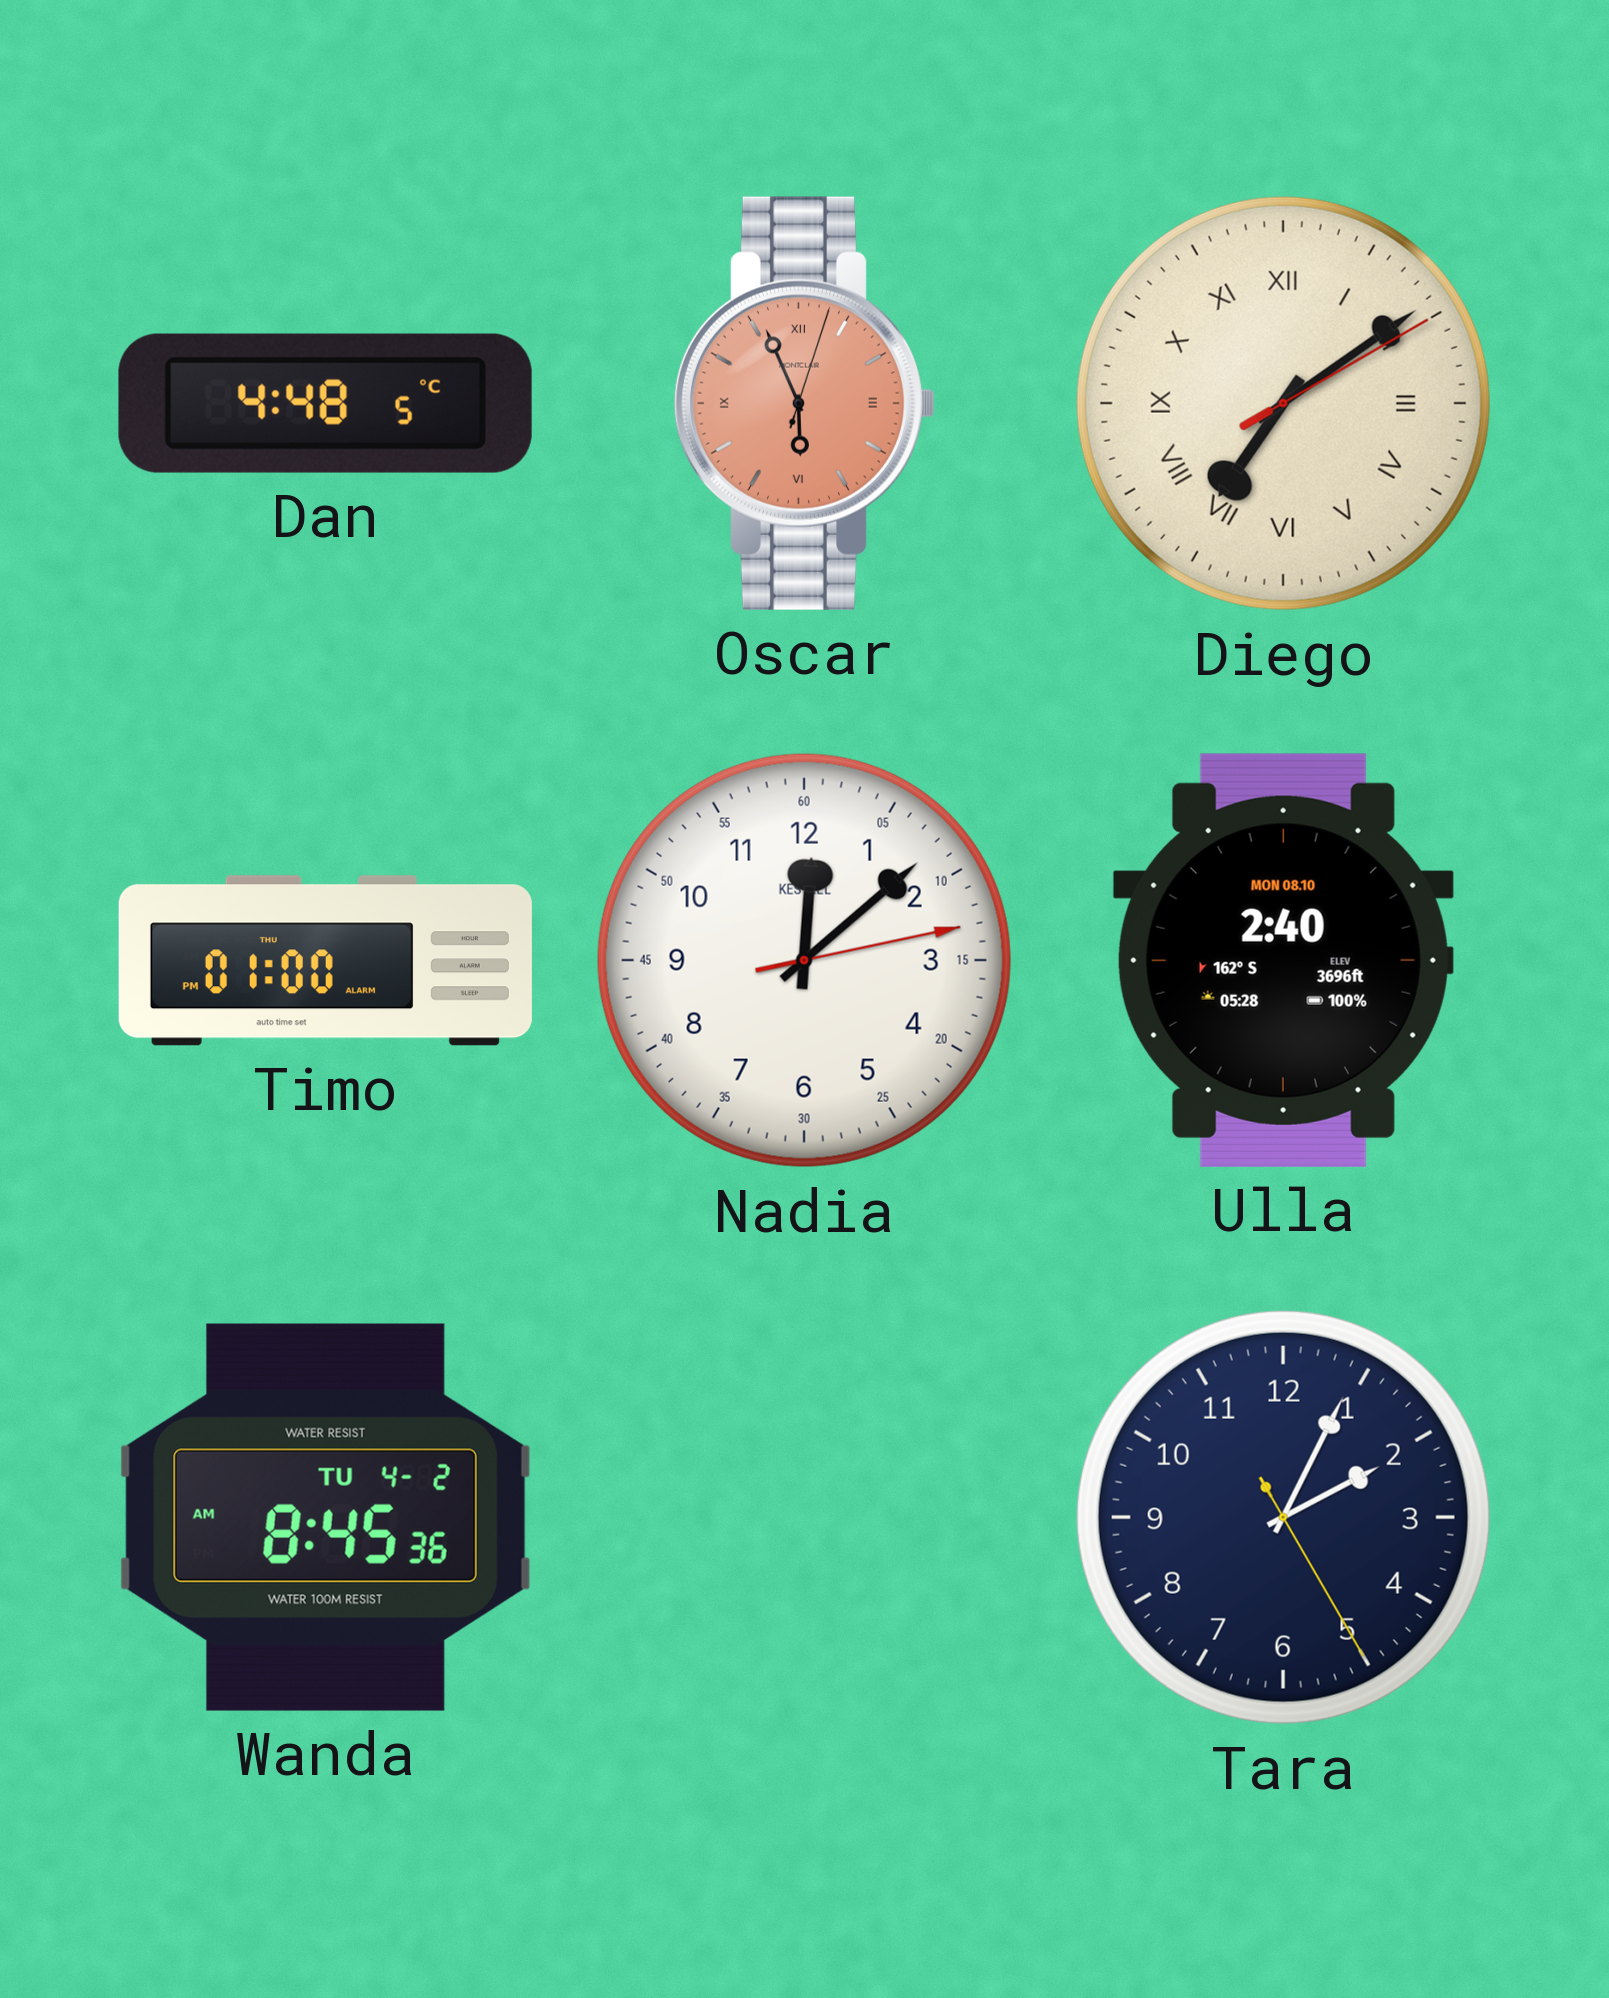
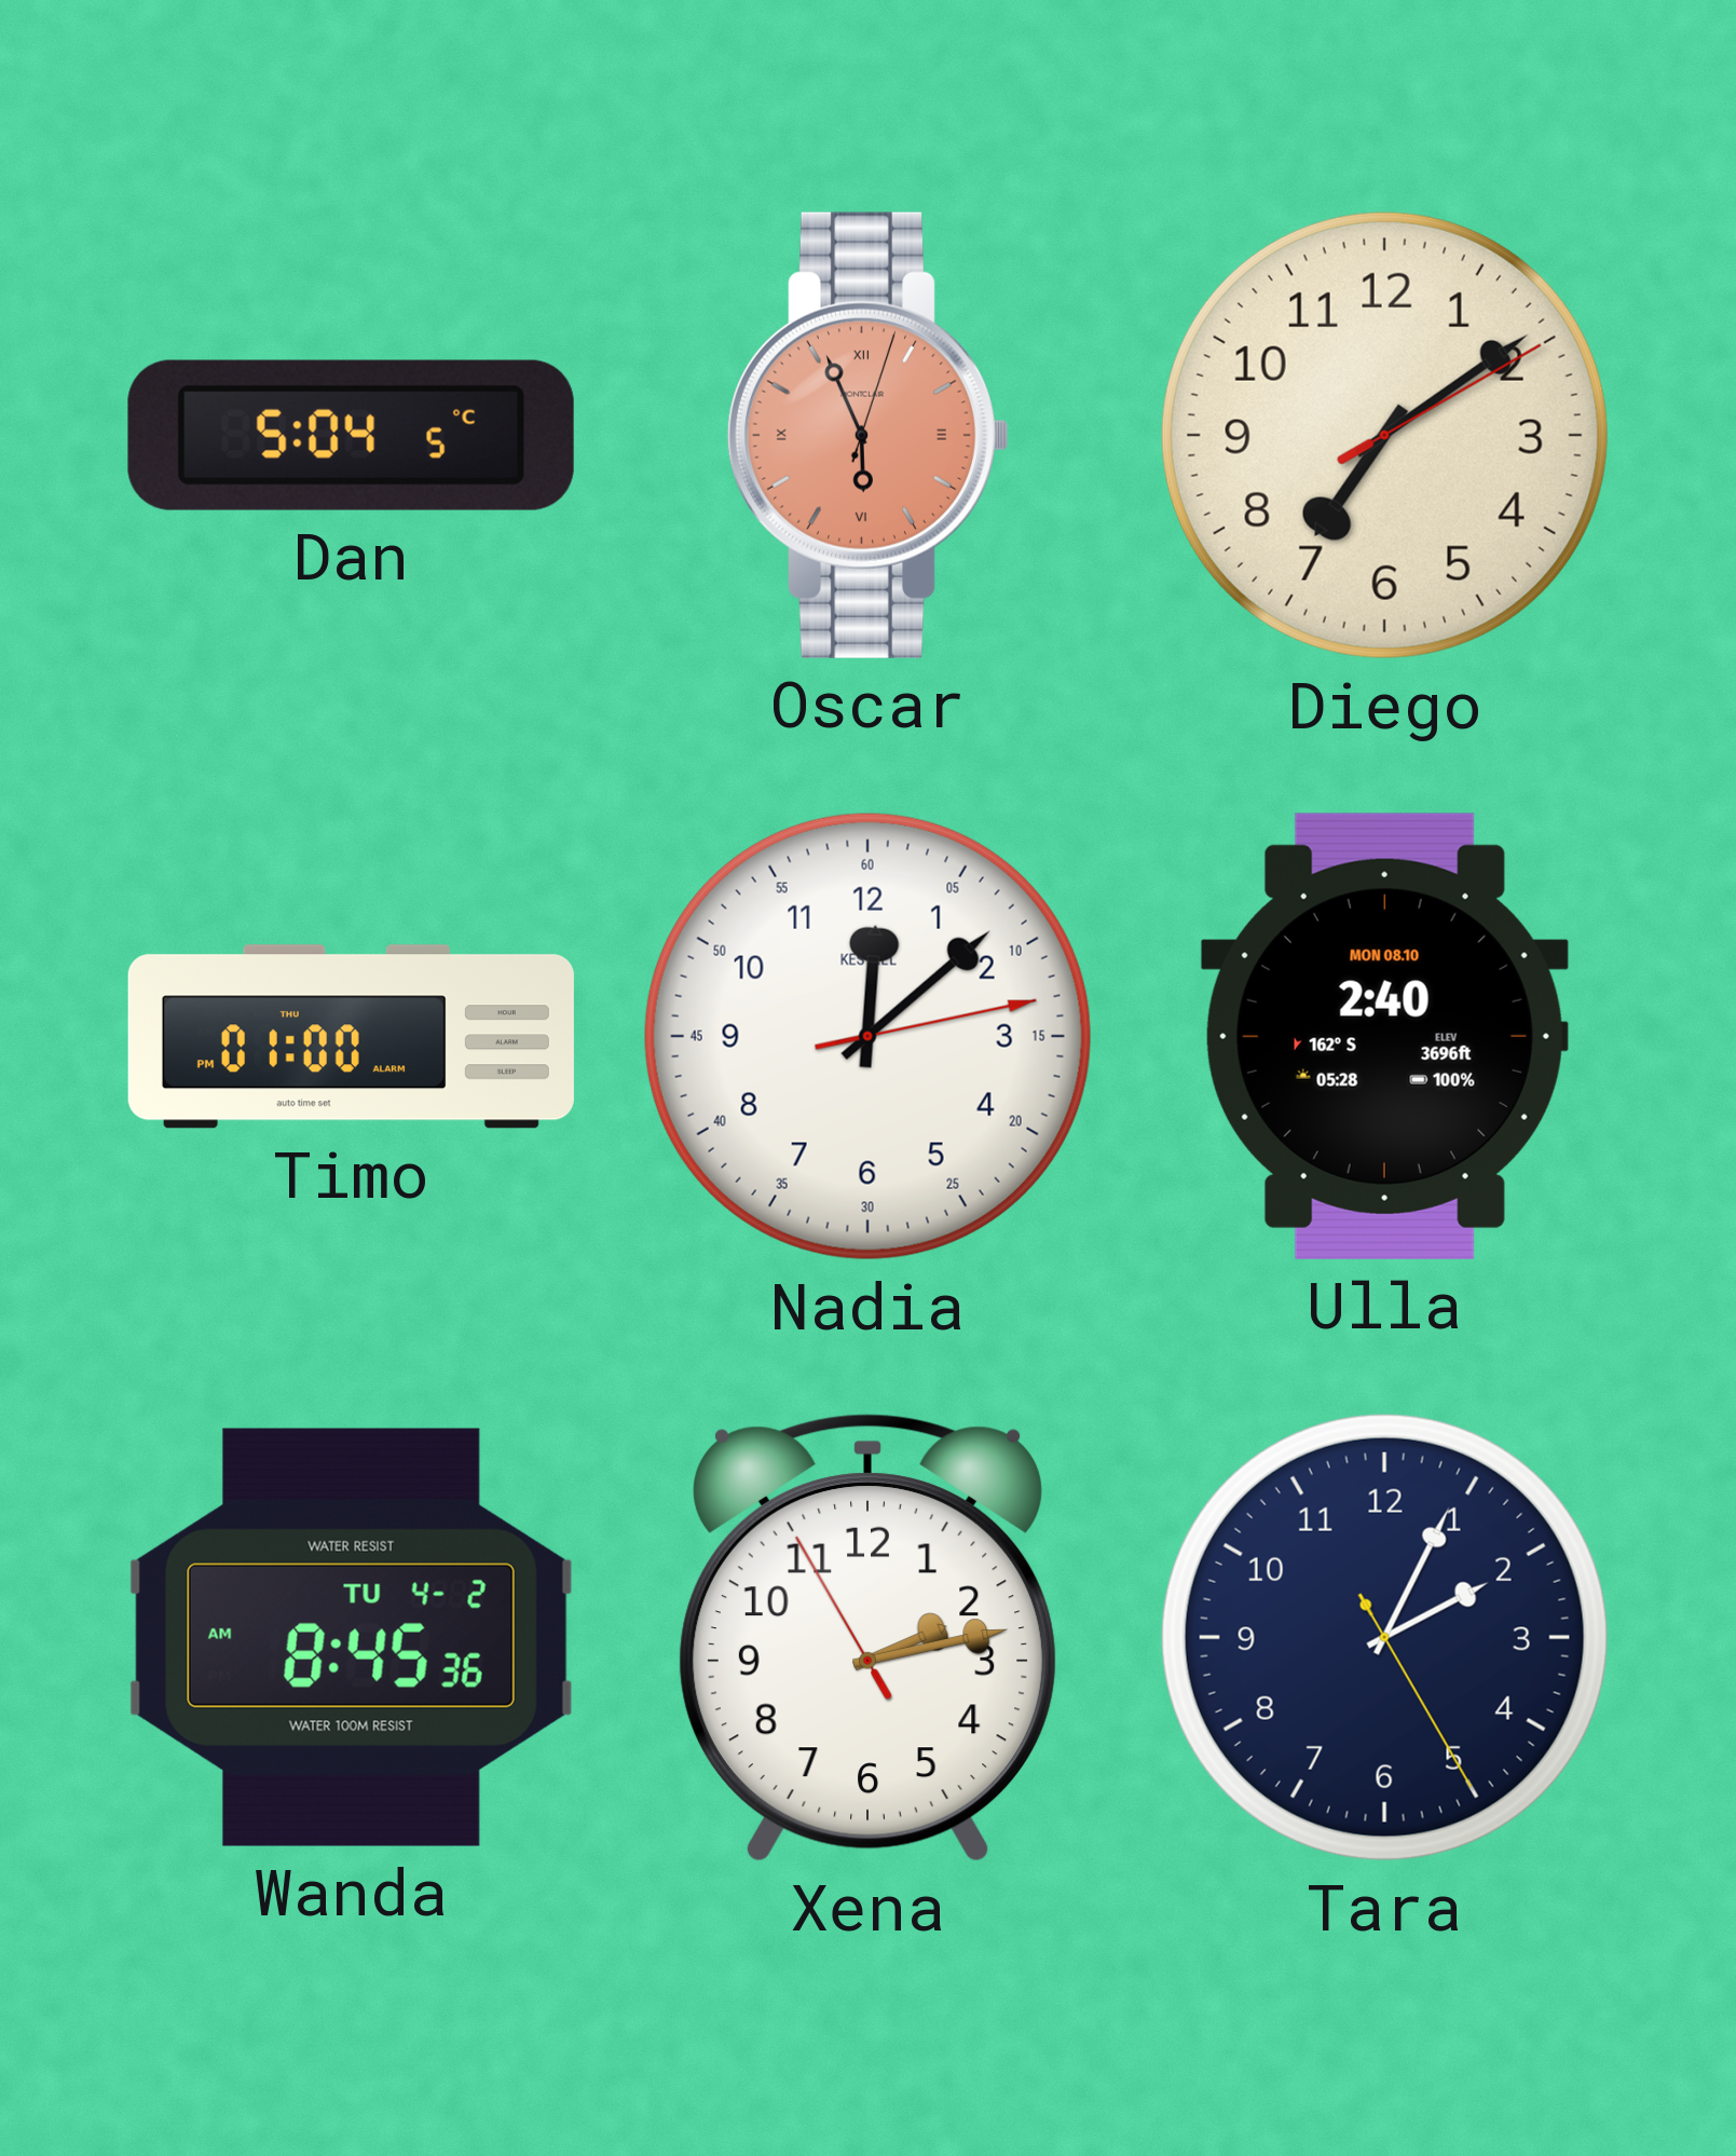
Dan: 4:48 -> 5:04
Diego numerals: Roman -> Arabic
Xena: none -> 2:12
